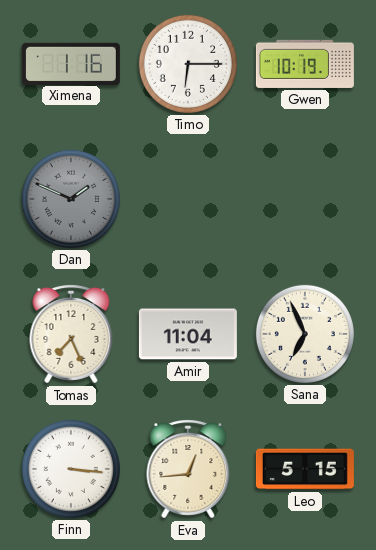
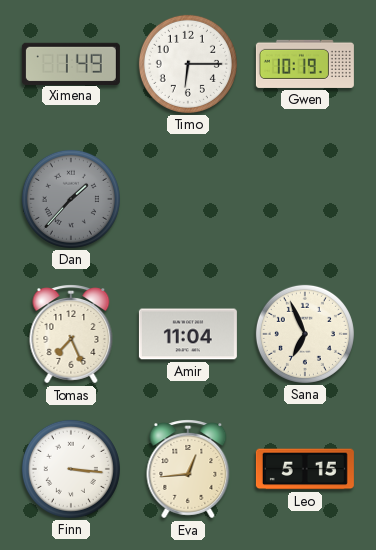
Ximena: 1:16 -> 1:49
Dan: 1:49 -> 1:37
